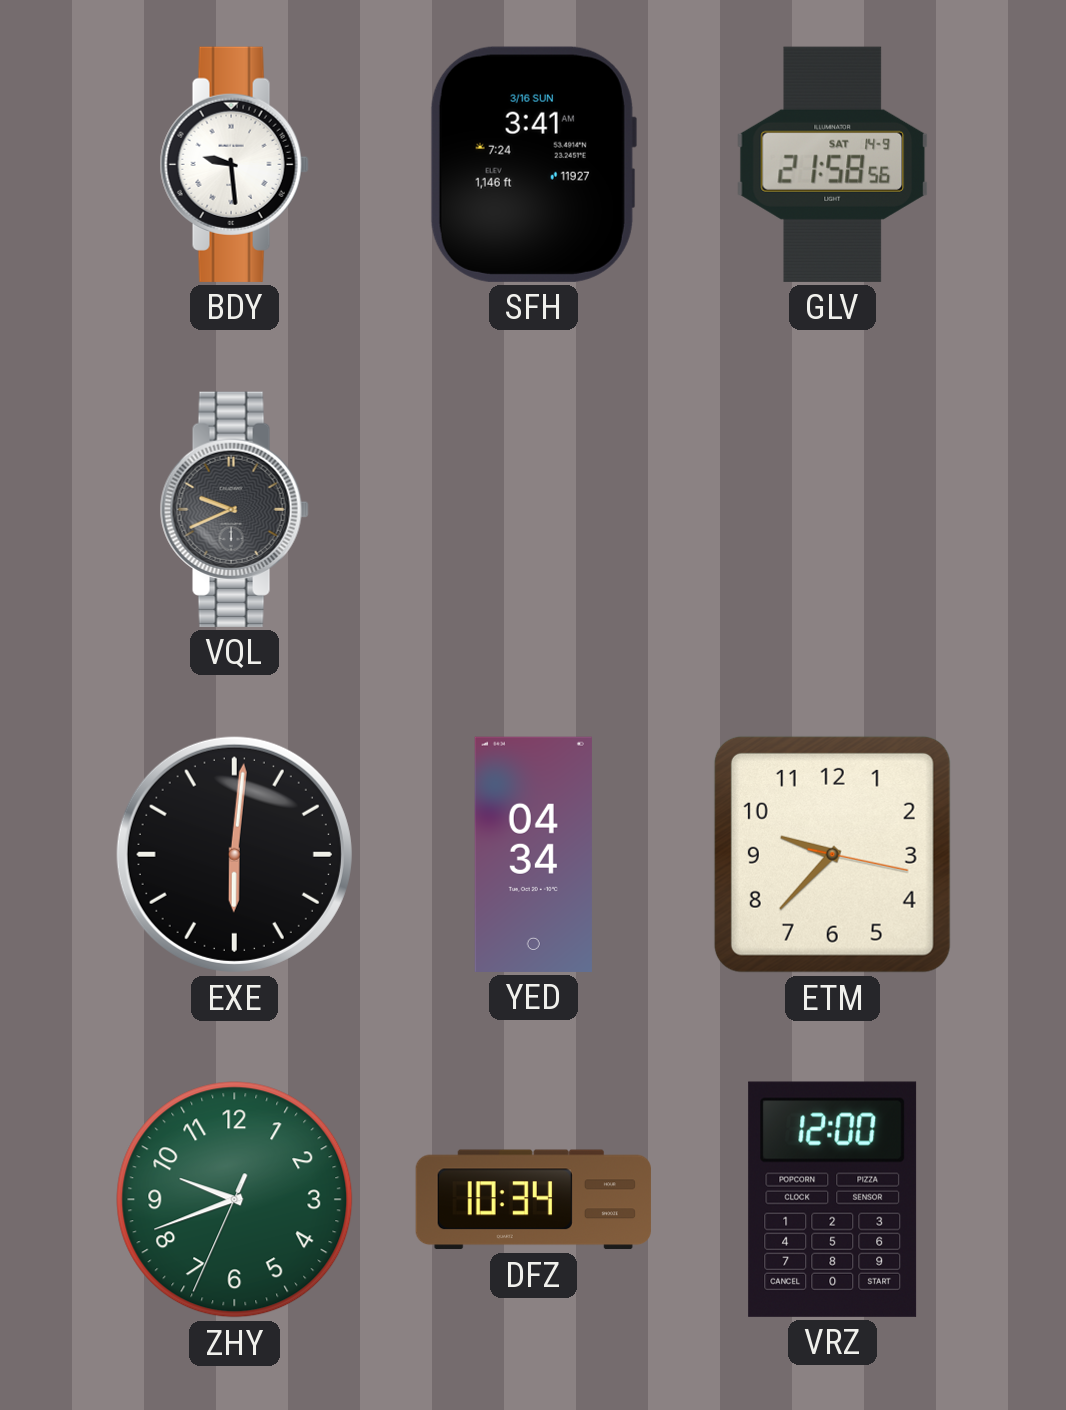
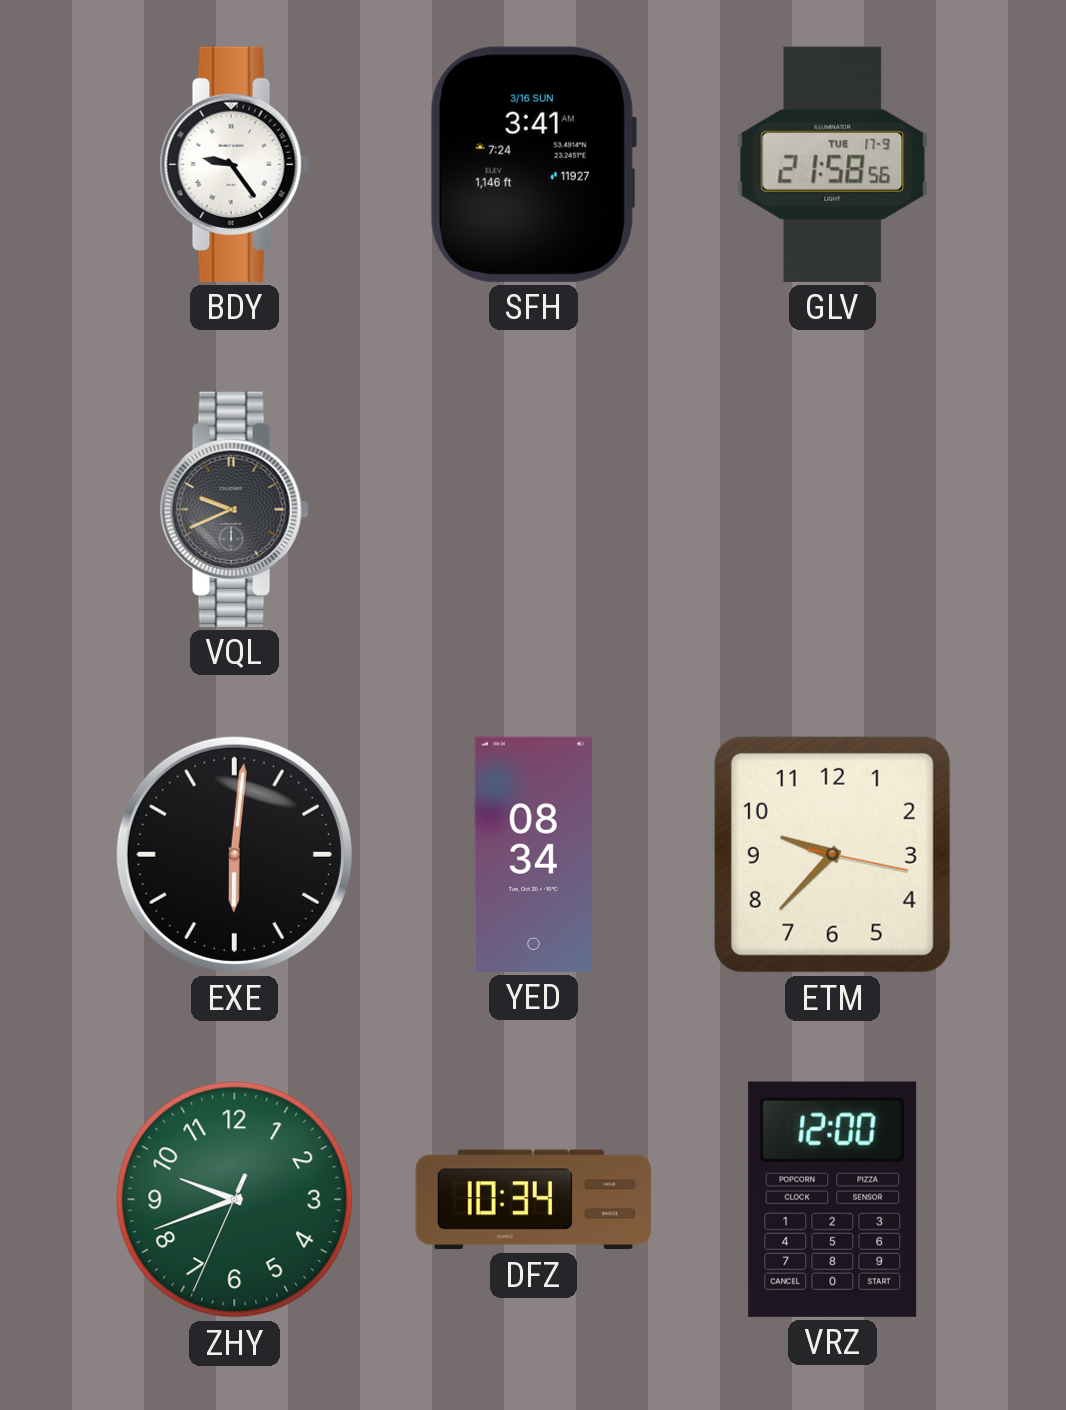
BDY: 9:29 -> 9:24
GLV date: SAT 14-9 -> TUE 17-9
YED: 04:34 -> 08:34
